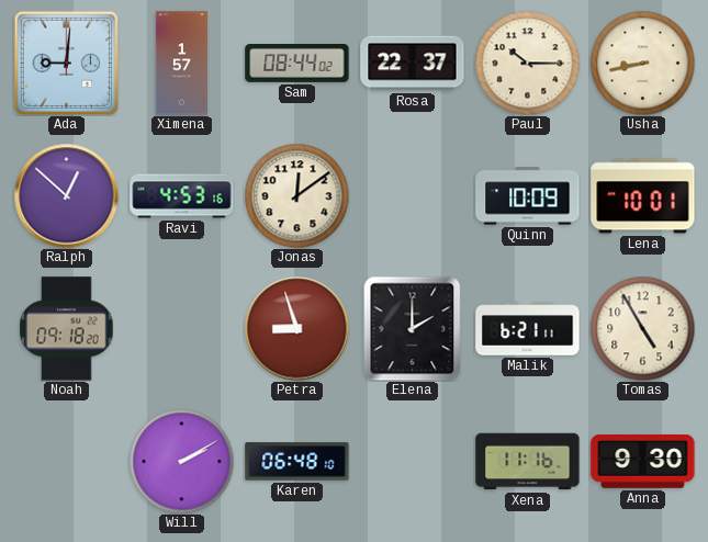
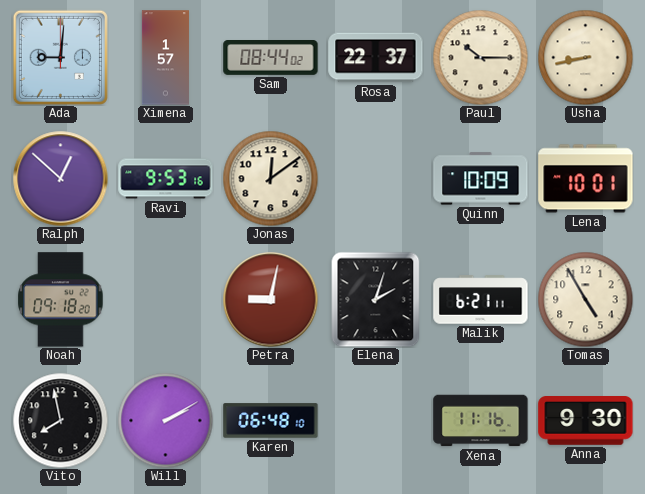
Ravi: 4:53 -> 9:53
Petra: 8:57 -> 9:02
Elena: 2:00 -> 2:03
Vito: none -> 7:58
